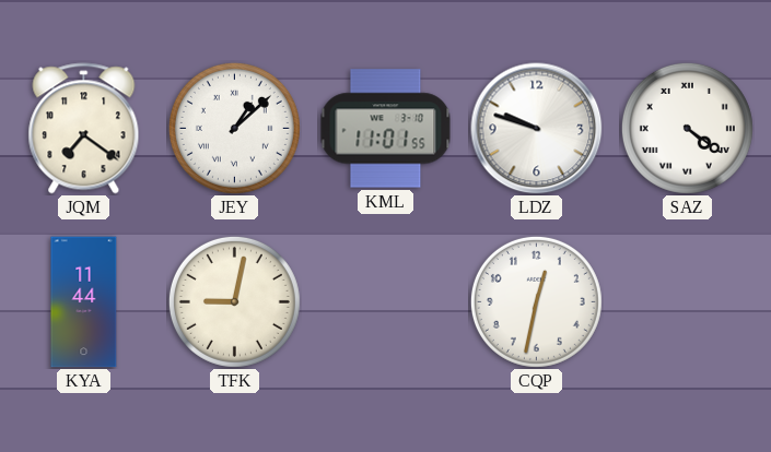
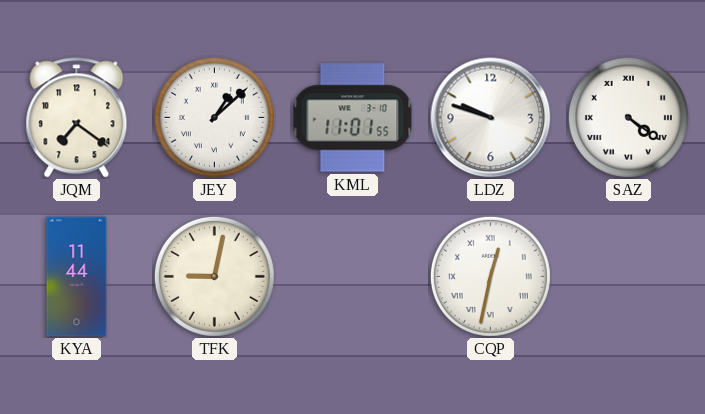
CQP numerals: Arabic -> Roman
